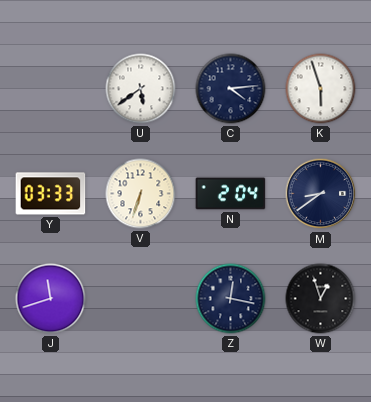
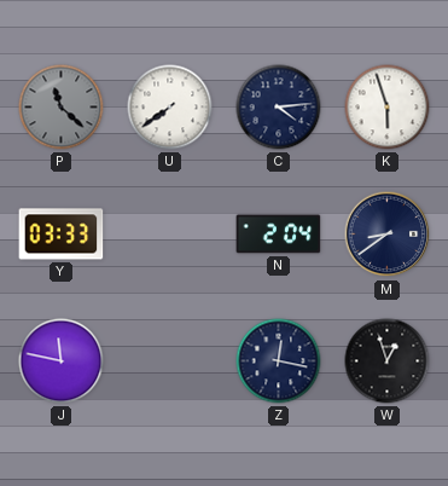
P: none -> 11:22
U: 5:39 -> 7:39
V: 6:33 -> none
J: 11:42 -> 11:47
